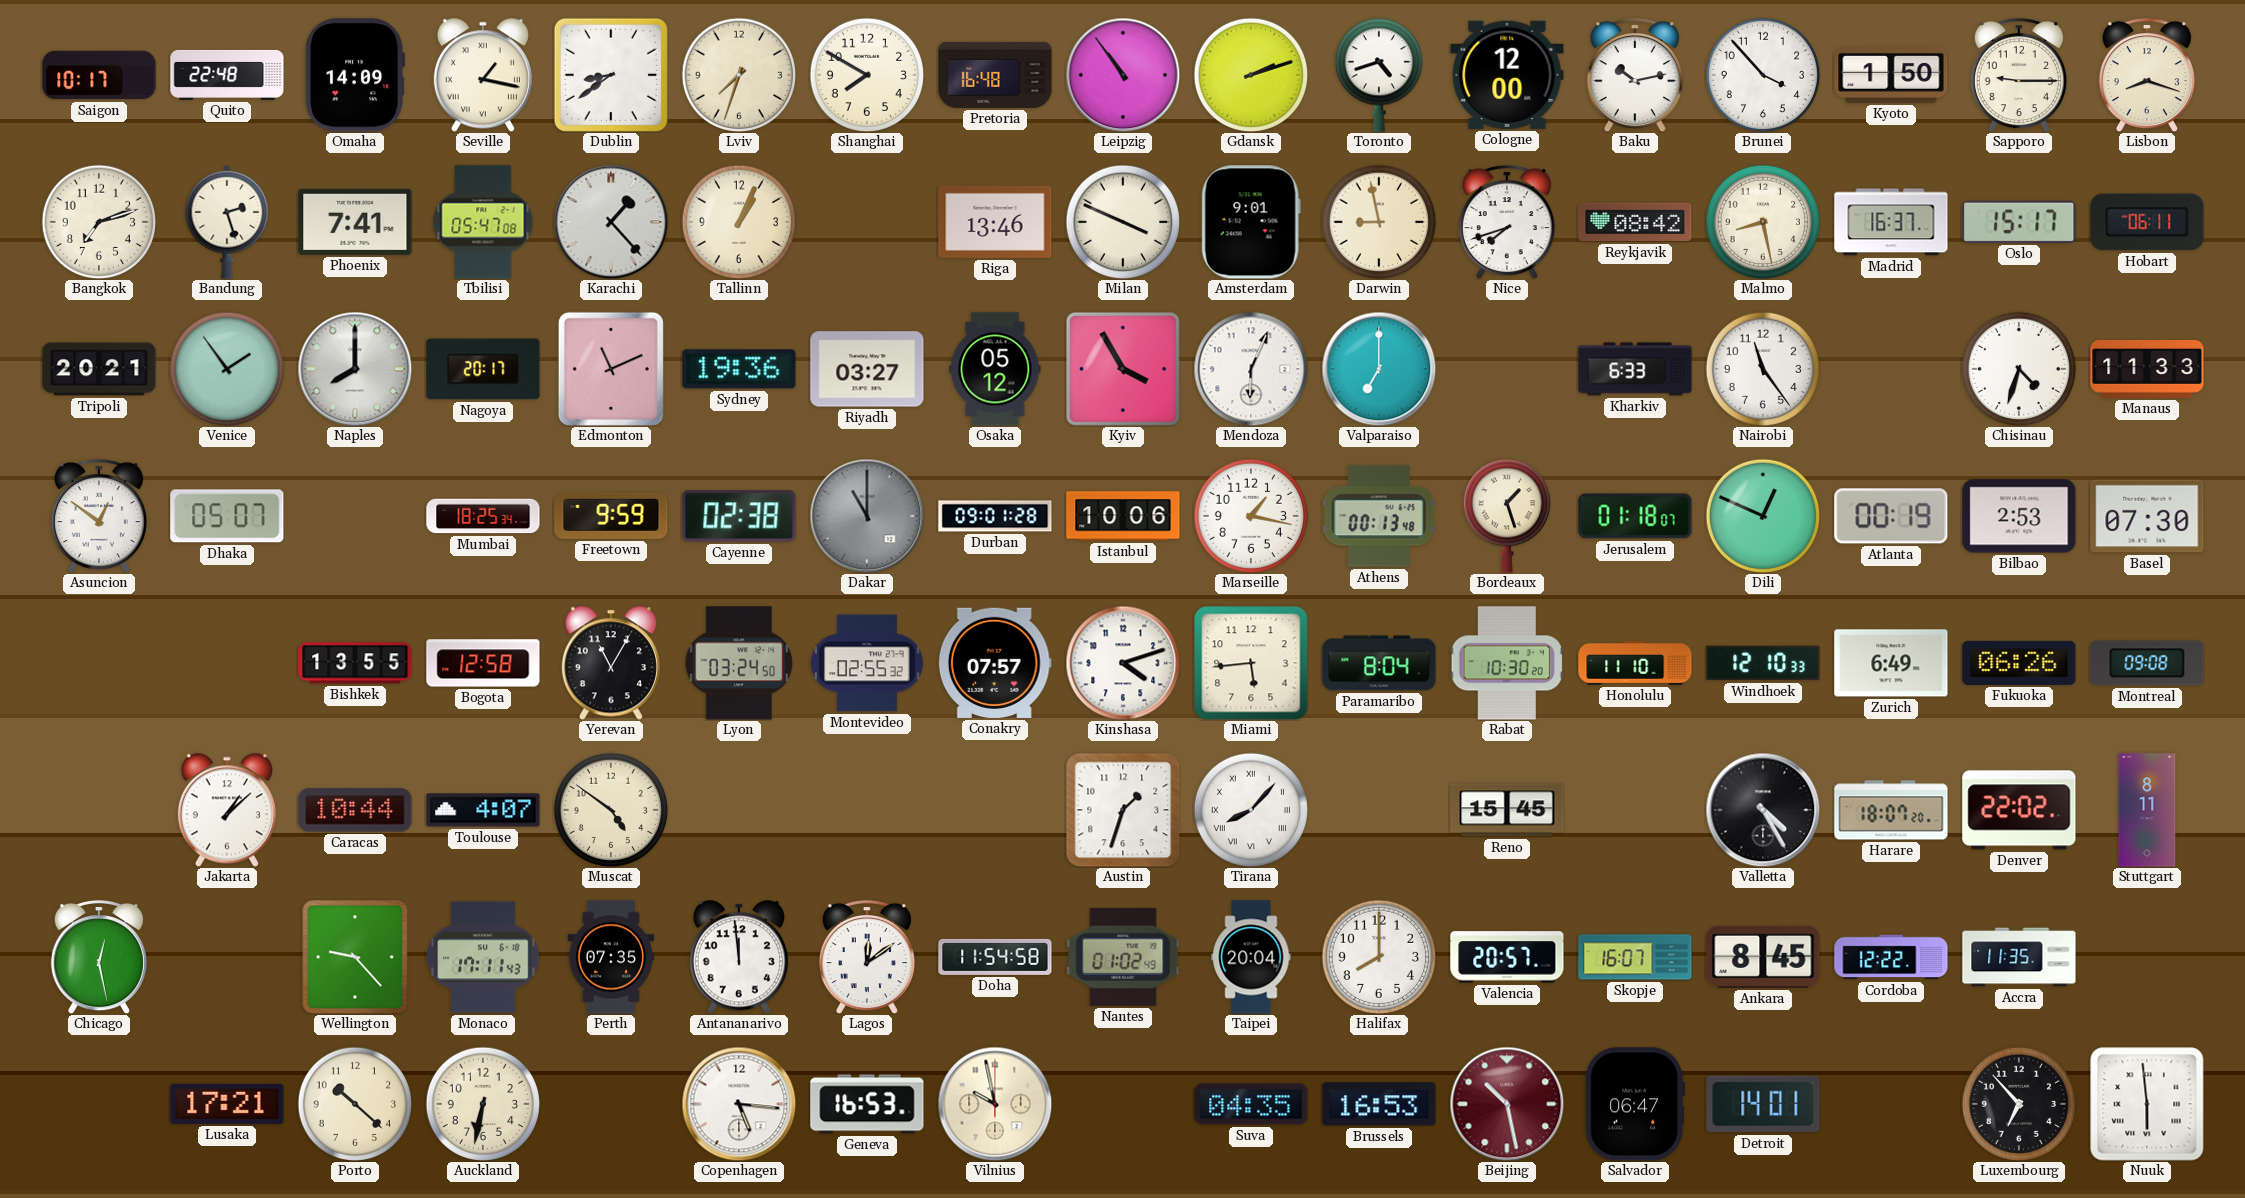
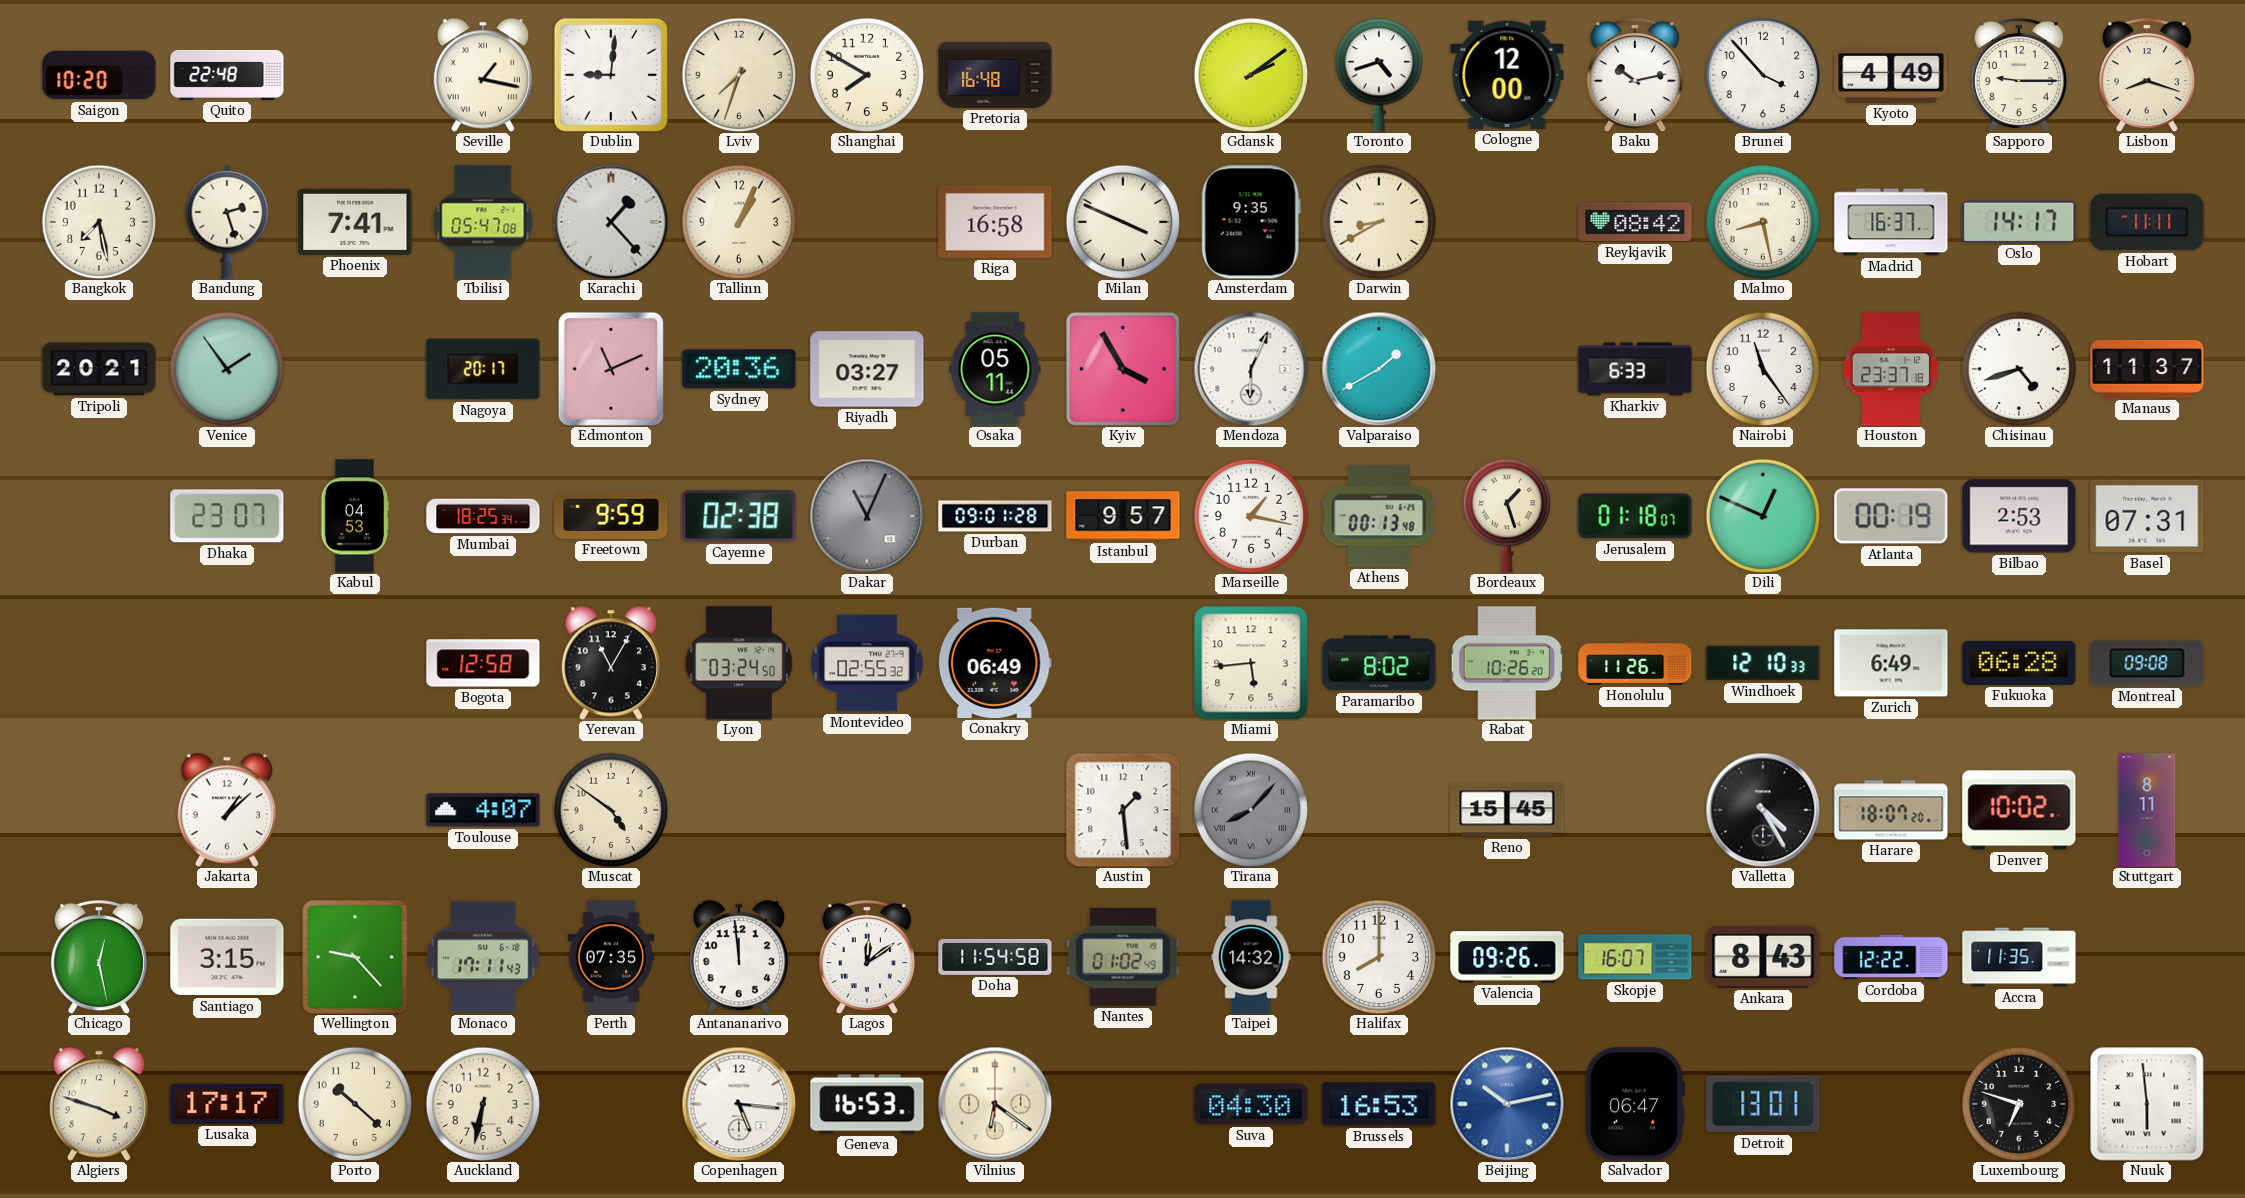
Saigon: 10:17 -> 10:20
Omaha: 14:09 -> none
Dublin: 8:39 -> 9:01
Leipzig: 10:54 -> none
Gdansk: 2:12 -> 2:09
Kyoto: 1:50 -> 4:49
Bangkok: 7:12 -> 7:28
Riga: 13:46 -> 16:58
Amsterdam: 9:01 -> 9:35
Darwin: 8:58 -> 8:40
Nice: 7:42 -> none
Oslo: 15:17 -> 14:17
Hobart: 06:11 -> 11:11
Naples: 8:00 -> none
Sydney: 19:36 -> 20:36
Osaka: 05:12 -> 05:11
Valparaiso: 7:00 -> 1:40
Houston: none -> 23:37
Chisinau: 4:33 -> 4:42
Manaus: 11:33 -> 11:37
Asuncion: 12:51 -> none
Dhaka: 05:07 -> 23:07
Kabul: none -> 04:53
Dakar: 11:00 -> 11:04
Istanbul: 10:06 -> 9:57
Basel: 07:30 -> 07:31
Bishkek: 13:55 -> none
Conakry: 07:57 -> 06:49
Kinshasa: 4:12 -> none
Paramaribo: 8:04 -> 8:02
Rabat: 10:30 -> 10:26
Honolulu: 11:10 -> 11:26
Fukuoka: 06:26 -> 06:28
Caracas: 10:44 -> none
Austin: 1:33 -> 1:29
Tirana dial: white -> grey
Denver: 22:02 -> 10:02
Santiago: none -> 3:15
Taipei: 20:04 -> 14:32
Valencia: 20:57 -> 09:26
Ankara: 8:45 -> 8:43
Algiers: none -> 3:48
Lusaka: 17:21 -> 17:17
Vilnius: 9:58 -> 6:21
Suva: 04:35 -> 04:30
Beijing: 10:28 -> 10:13
Beijing dial: burgundy -> blue
Detroit: 14:01 -> 13:01
Luxembourg: 6:53 -> 6:48
